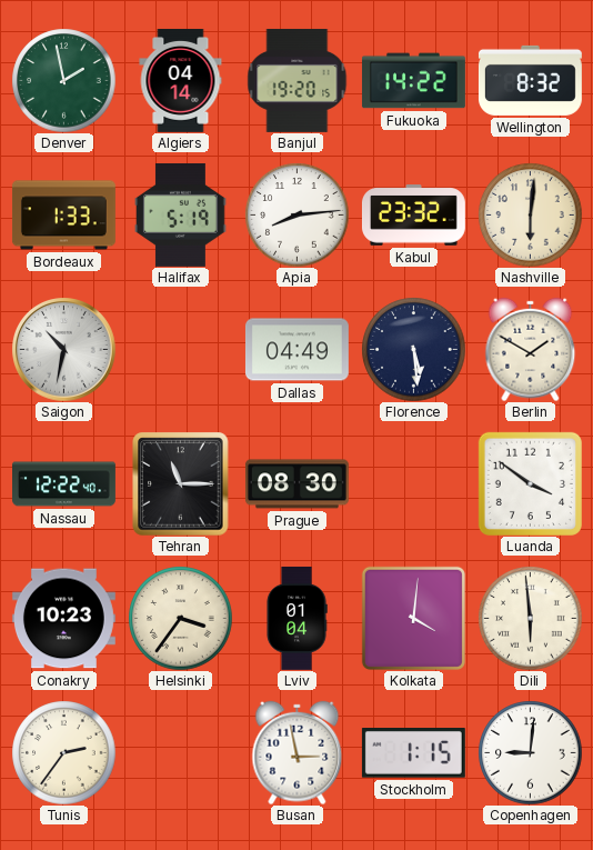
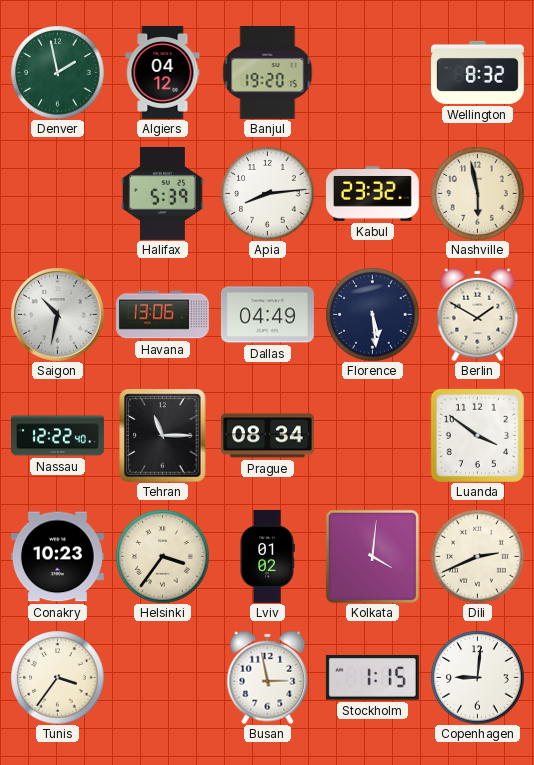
Algiers: 04:14 -> 04:12
Fukuoka: 14:22 -> none
Bordeaux: 1:33 -> none
Halifax: 5:19 -> 5:39
Nashville: 6:01 -> 5:58
Havana: none -> 13:06
Prague: 08:30 -> 08:34
Lviv: 01:04 -> 01:02
Dili: 5:59 -> 2:41
Tunis: 2:36 -> 3:36
